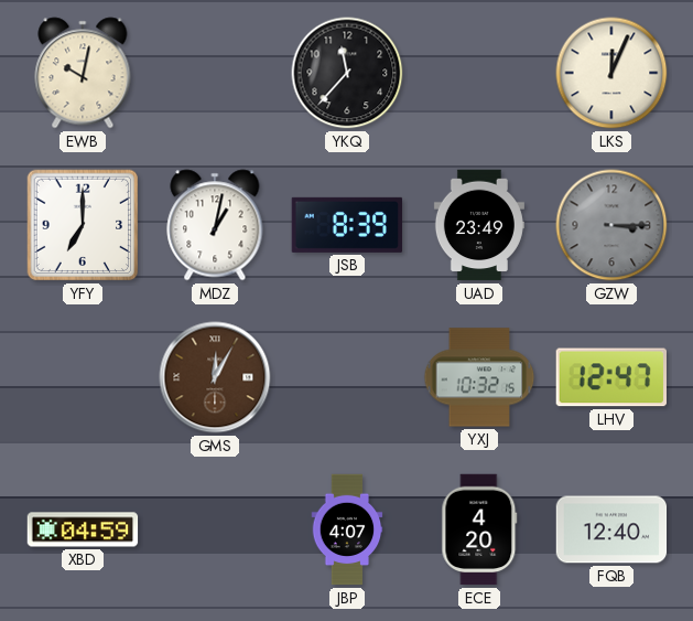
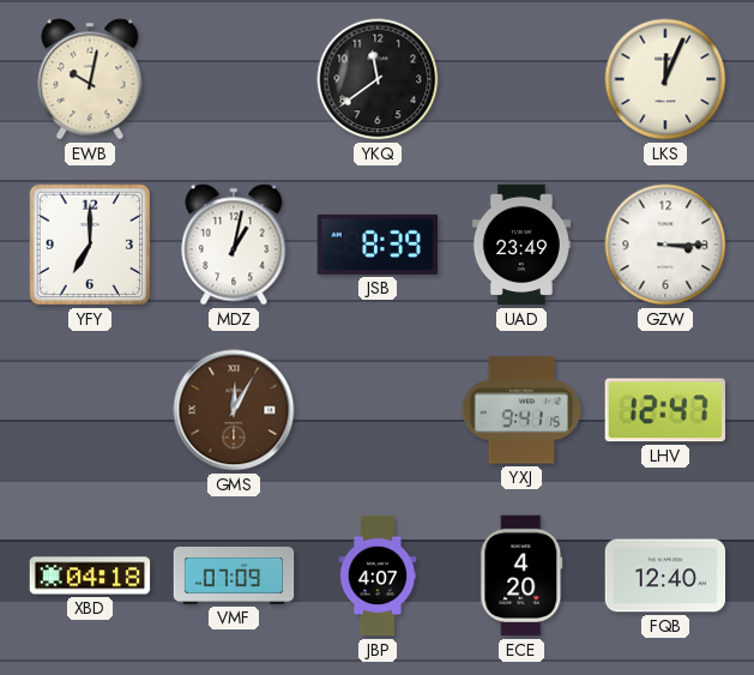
YKQ: 11:37 -> 11:39
GZW dial: grey -> white
YXJ: 10:32 -> 9:41
XBD: 04:59 -> 04:18
VMF: none -> 07:09
